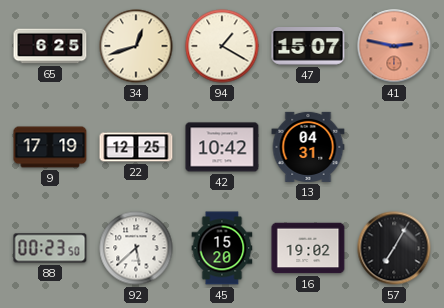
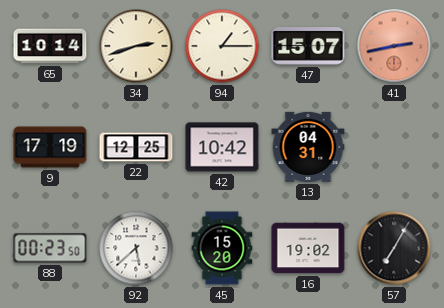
65: 6:25 -> 10:14
34: 12:42 -> 2:42
94: 1:20 -> 1:15
41: 2:47 -> 2:43
